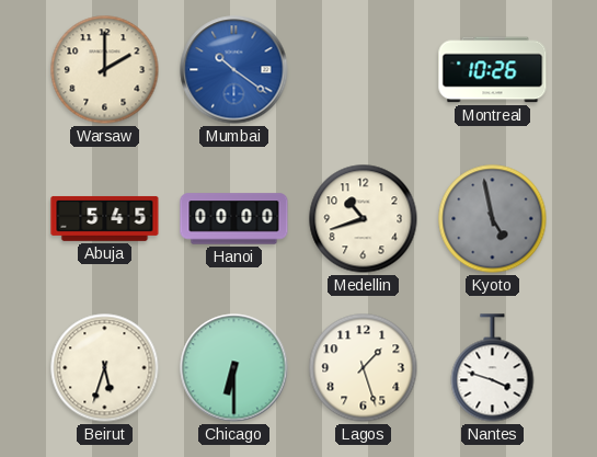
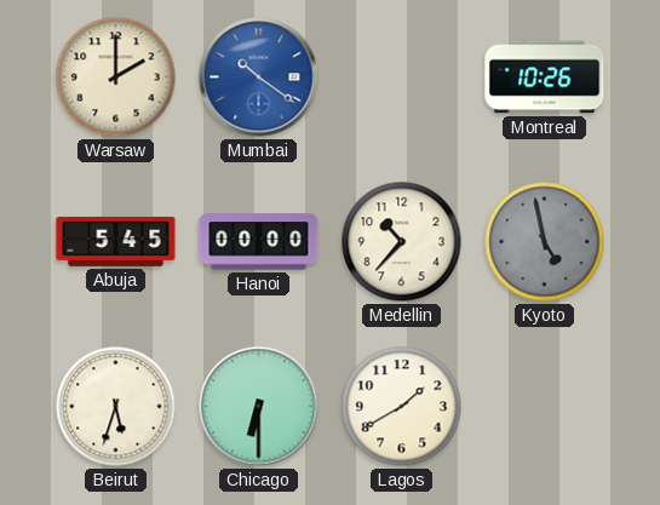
Medellin: 10:42 -> 10:37
Lagos: 1:27 -> 1:40
Nantes: 3:48 -> none
